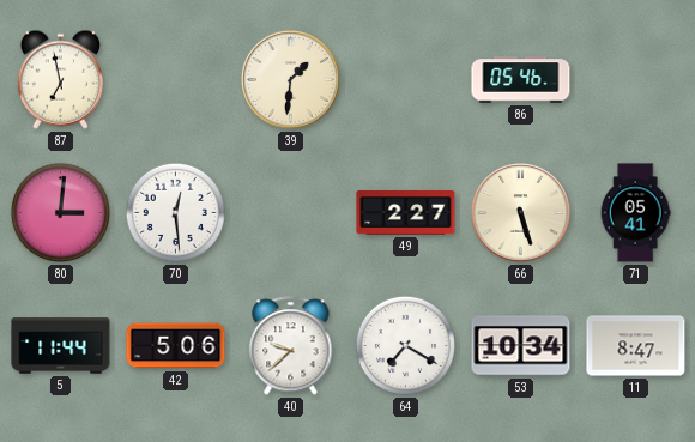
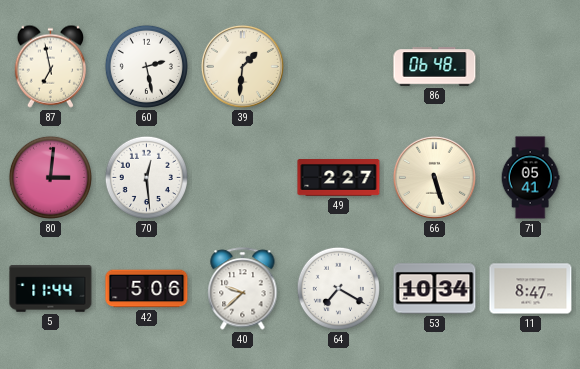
60: none -> 2:28
86: 05:46 -> 06:48
